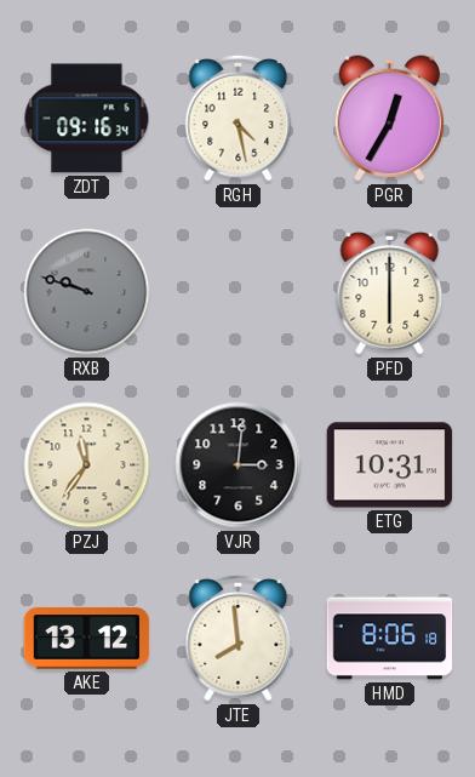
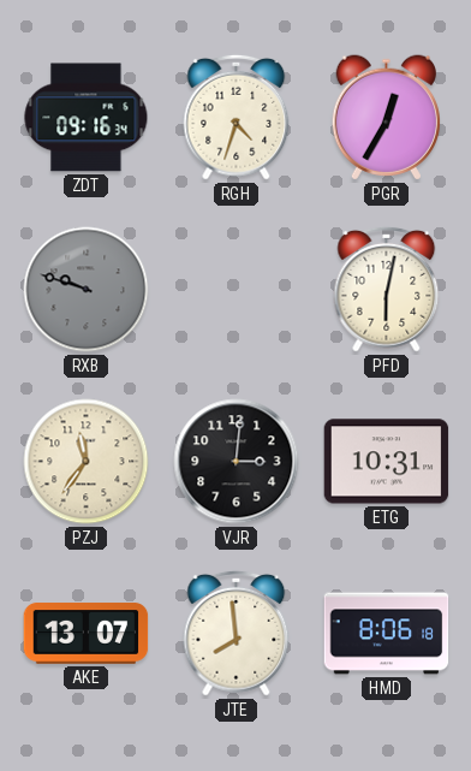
RGH: 4:28 -> 4:33
PFD: 6:00 -> 6:02
AKE: 13:12 -> 13:07
